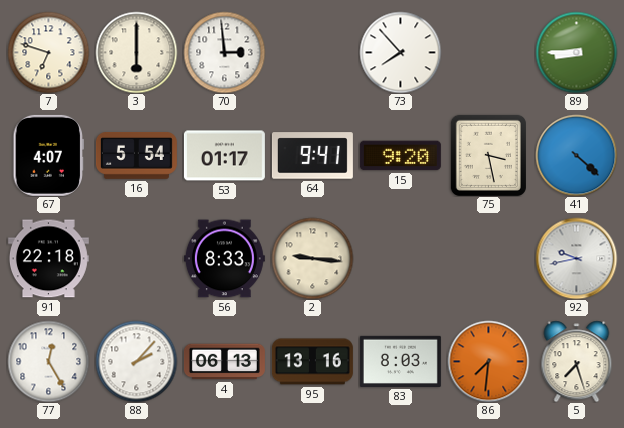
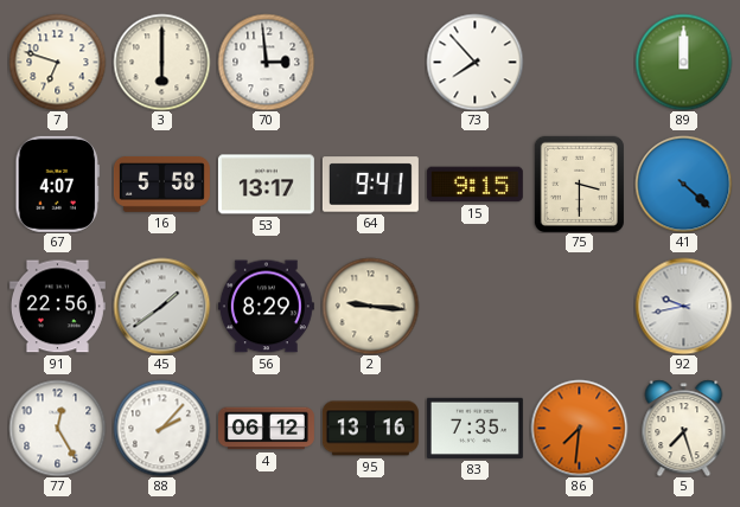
89: 8:45 -> 12:00
16: 5:54 -> 5:58
53: 01:17 -> 13:17
15: 9:20 -> 9:15
75: 3:28 -> 3:30
91: 22:18 -> 22:56
45: none -> 1:39
56: 8:33 -> 8:29
4: 06:13 -> 06:12
83: 8:03 -> 7:35
